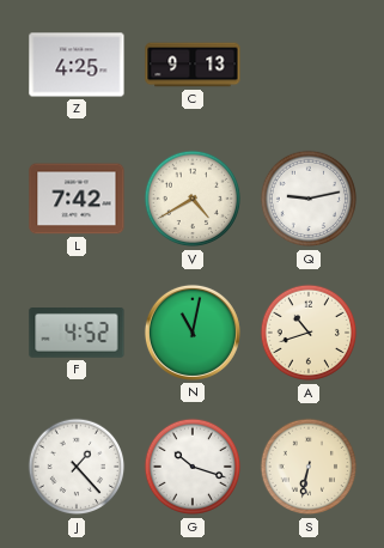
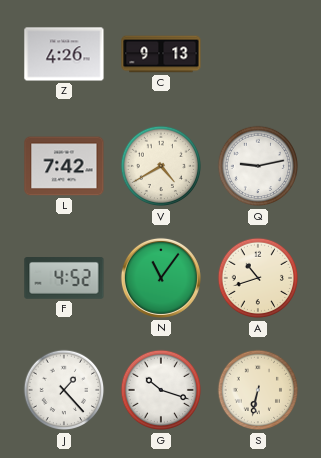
Z: 4:25 -> 4:26
N: 11:02 -> 11:06
